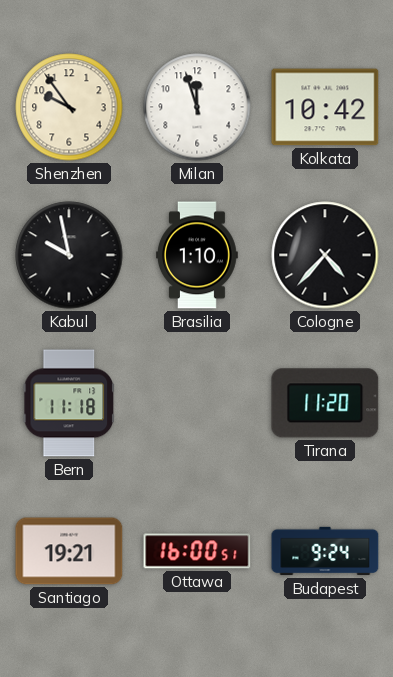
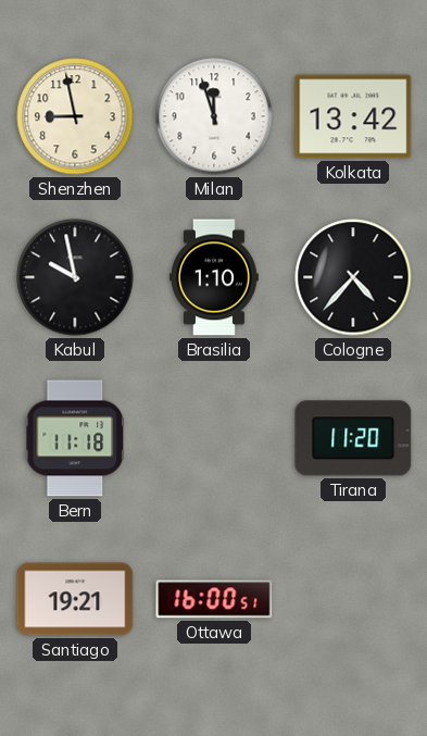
Shenzhen: 9:54 -> 8:58
Kolkata: 10:42 -> 13:42
Budapest: 9:24 -> none
